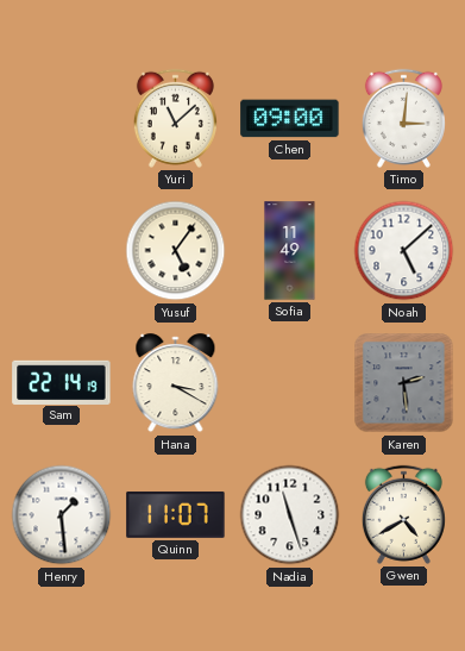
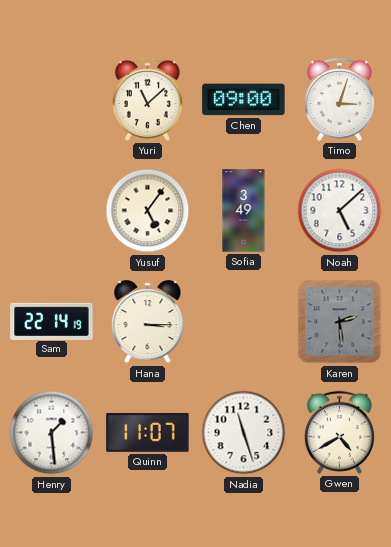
Timo: 3:01 -> 3:03
Sofia: 11:49 -> 3:49
Hana: 3:20 -> 3:15
